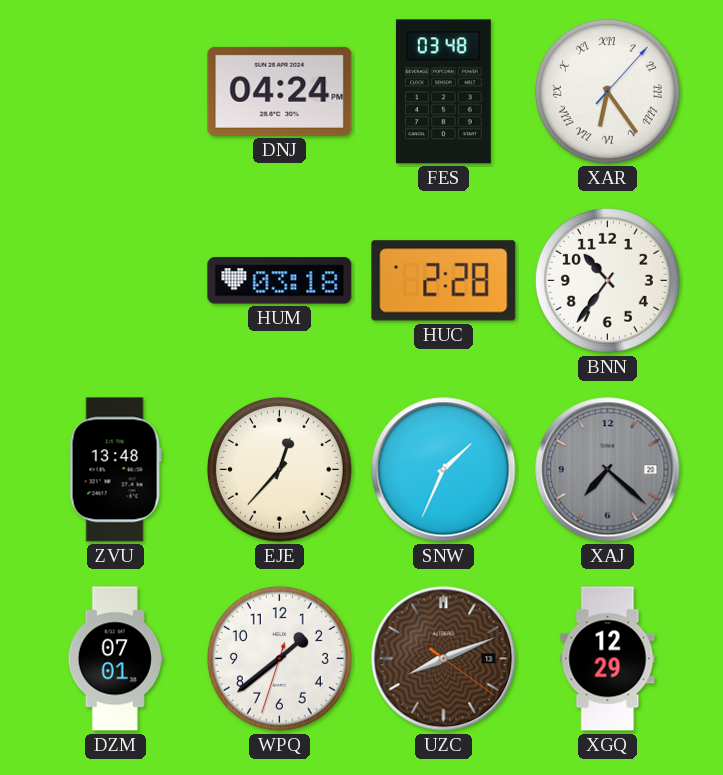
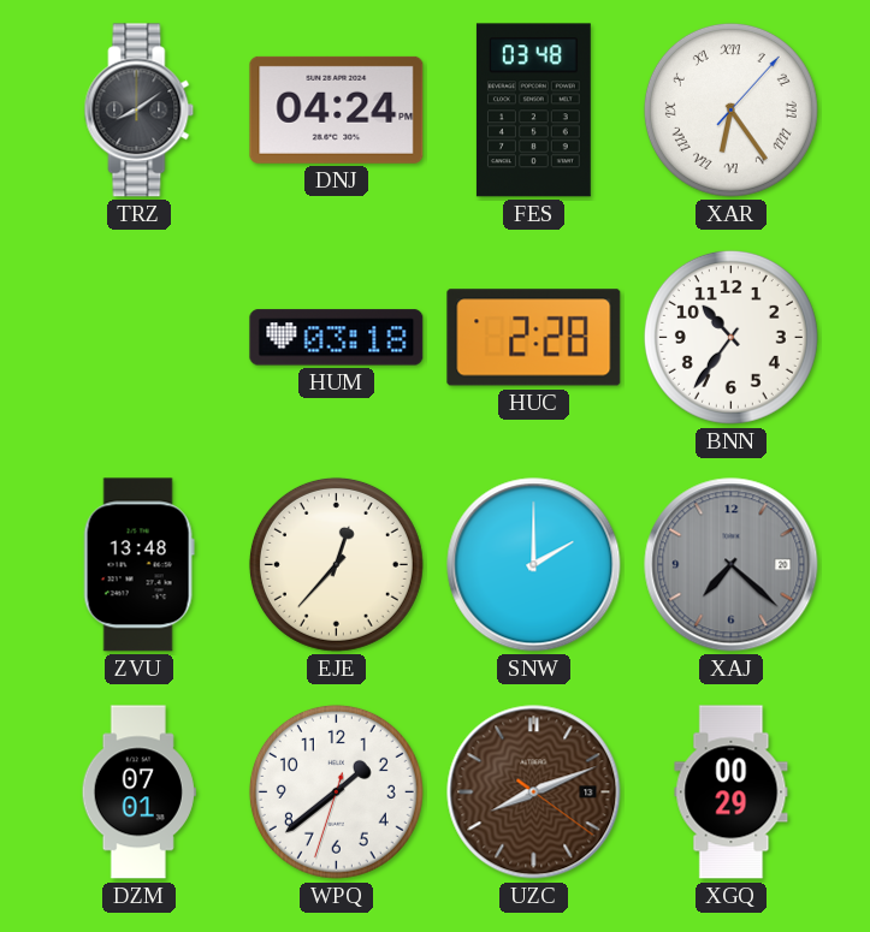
TRZ: none -> 8:09
SNW: 1:34 -> 2:00
XGQ: 12:29 -> 00:29
